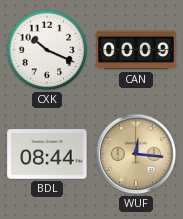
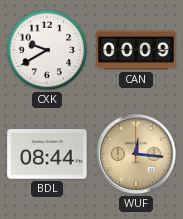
CXK: 10:19 -> 9:40
